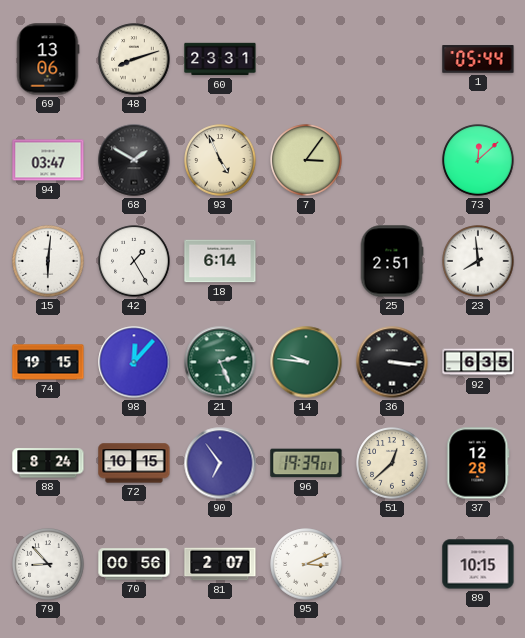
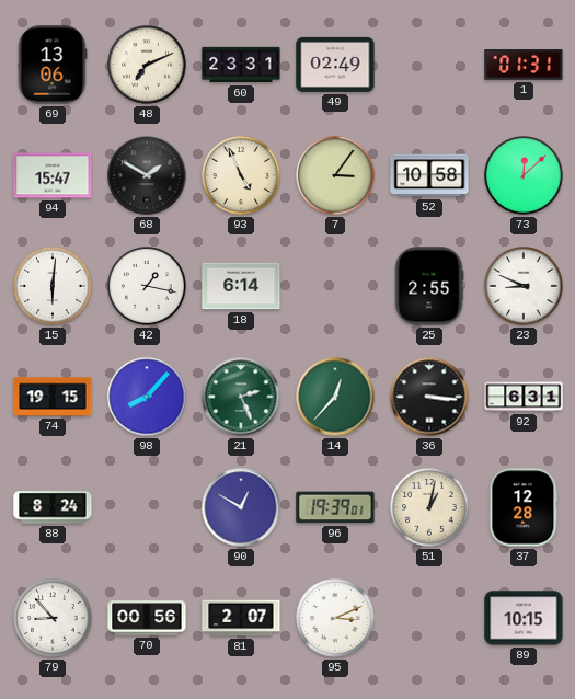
48: 8:12 -> 7:11
49: none -> 02:49
1: 05:44 -> 01:31
94: 03:47 -> 15:47
52: none -> 10:58
42: 1:25 -> 1:17
25: 2:51 -> 2:55
23: 7:59 -> 8:49
98: 12:07 -> 8:07
14: 9:46 -> 12:37
92: 6:35 -> 6:31
72: 10:15 -> none
90: 6:54 -> 12:50
51: 12:38 -> 1:02
